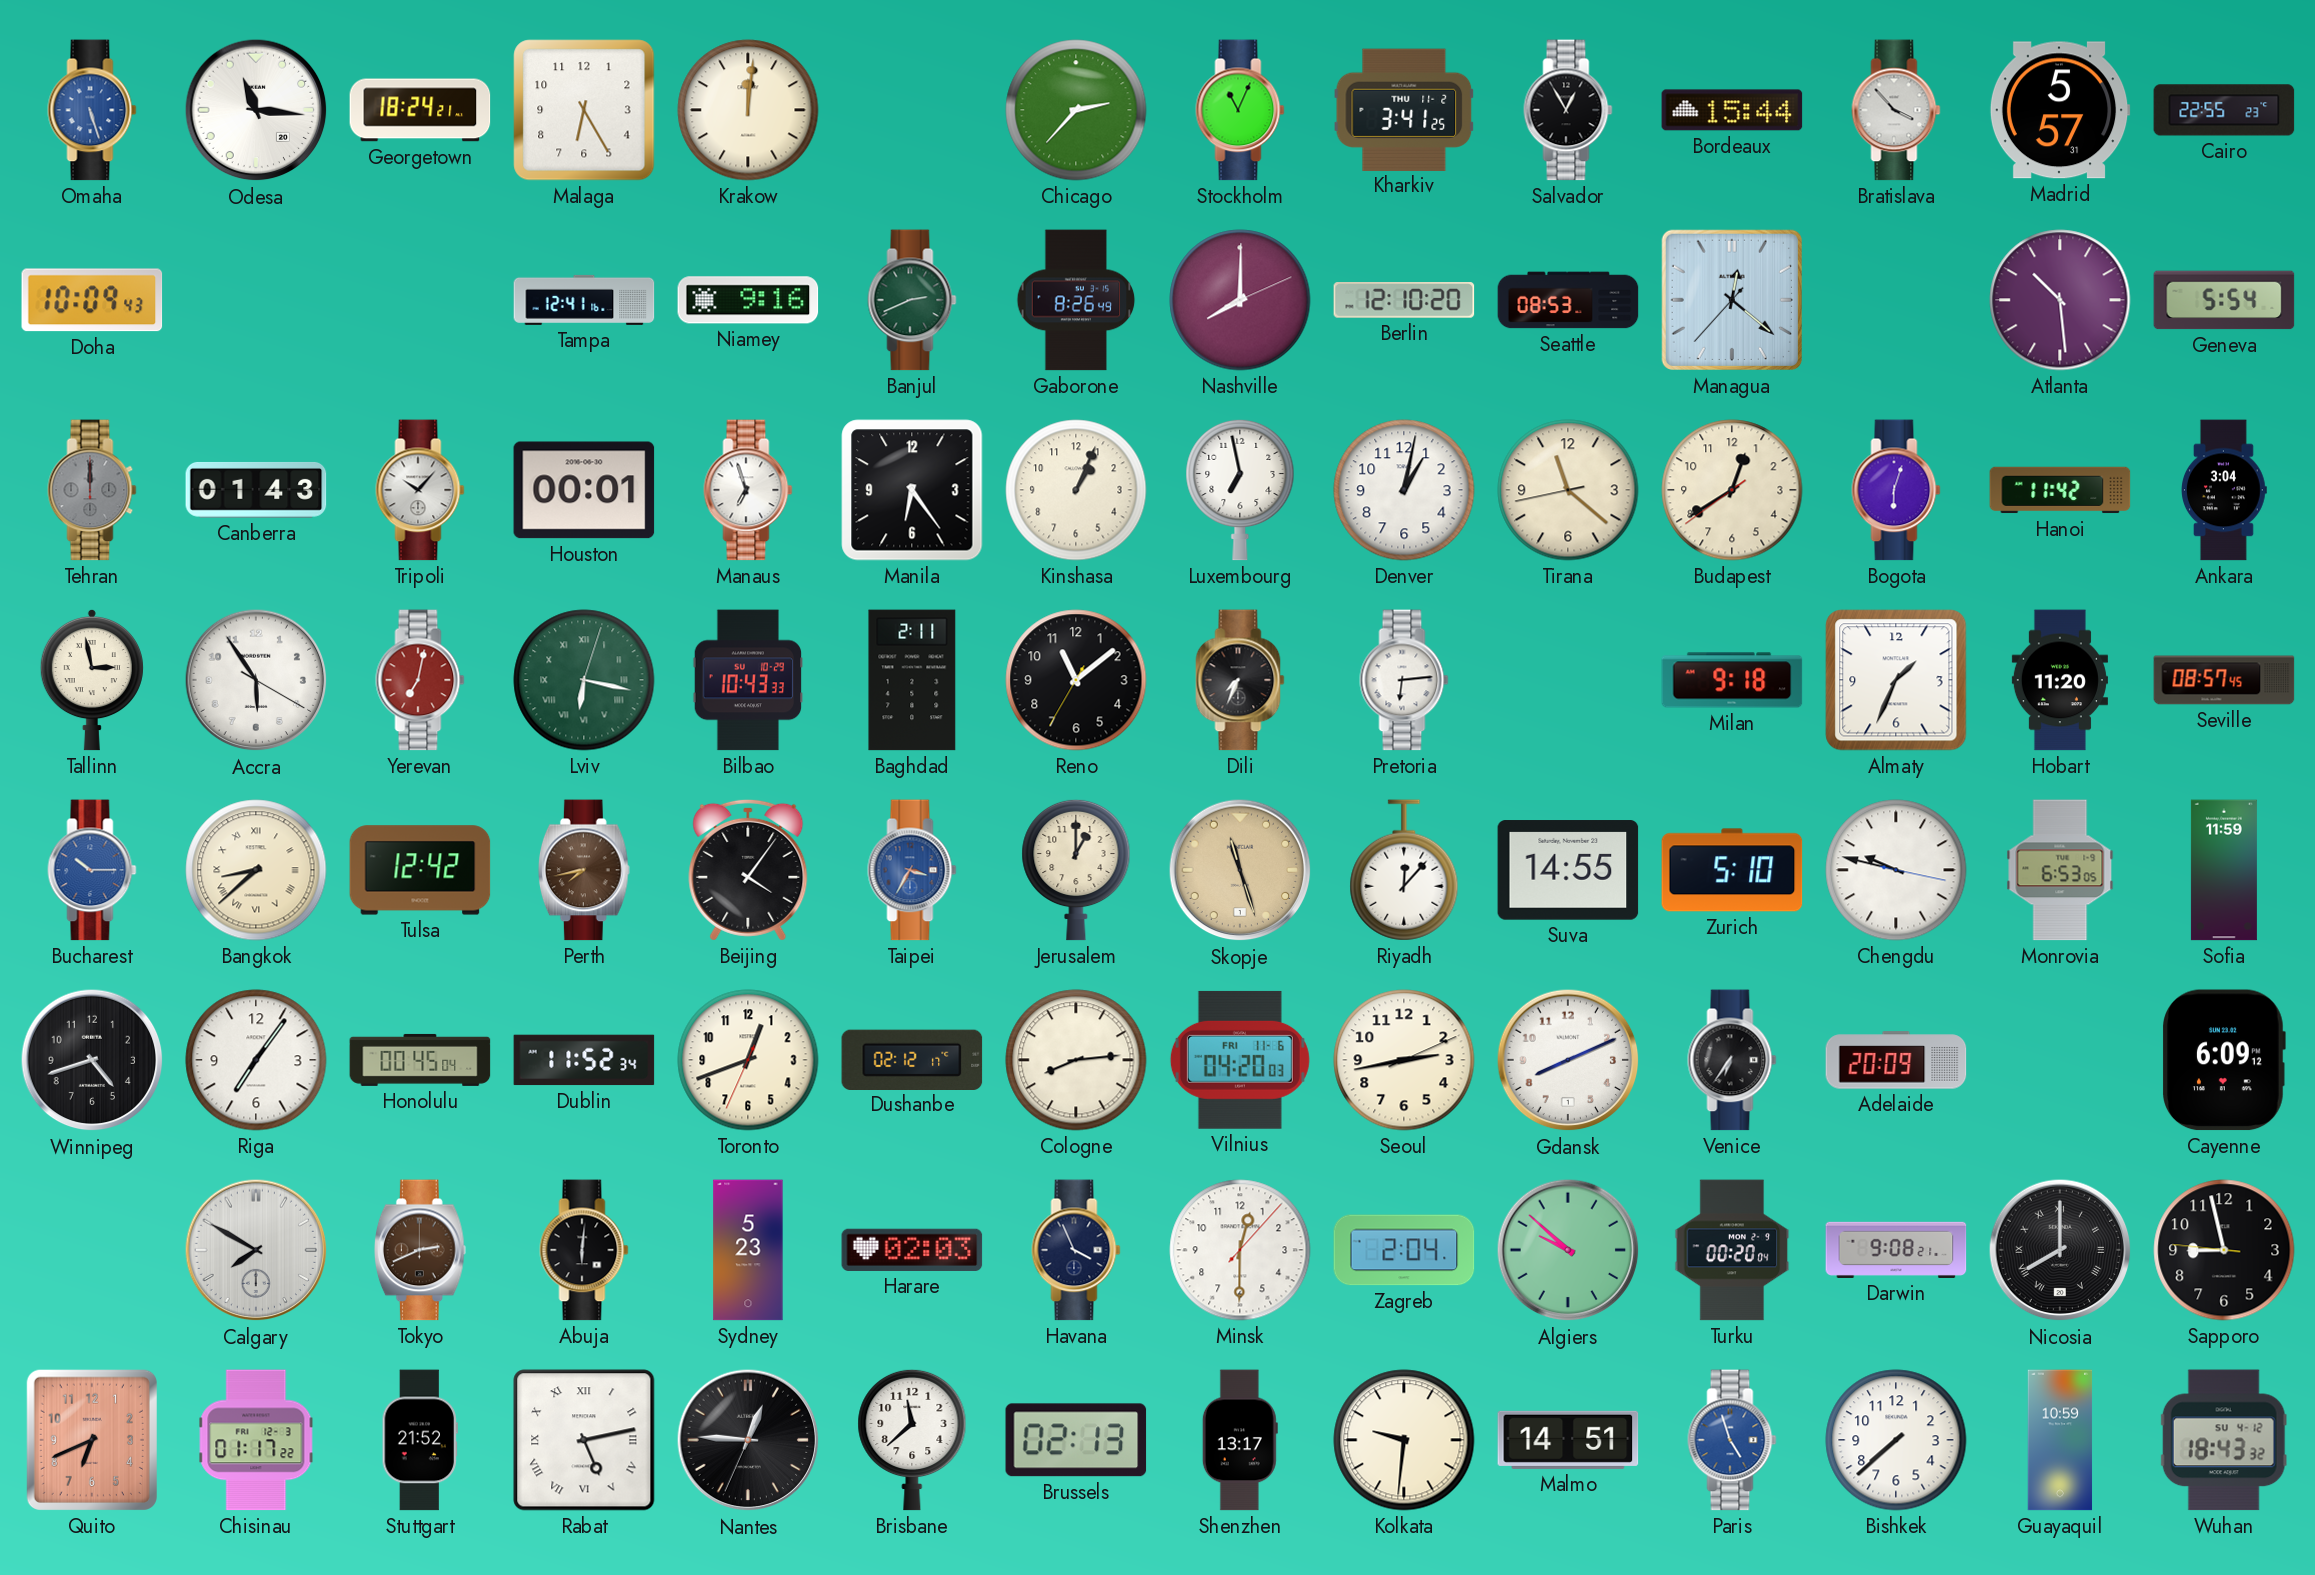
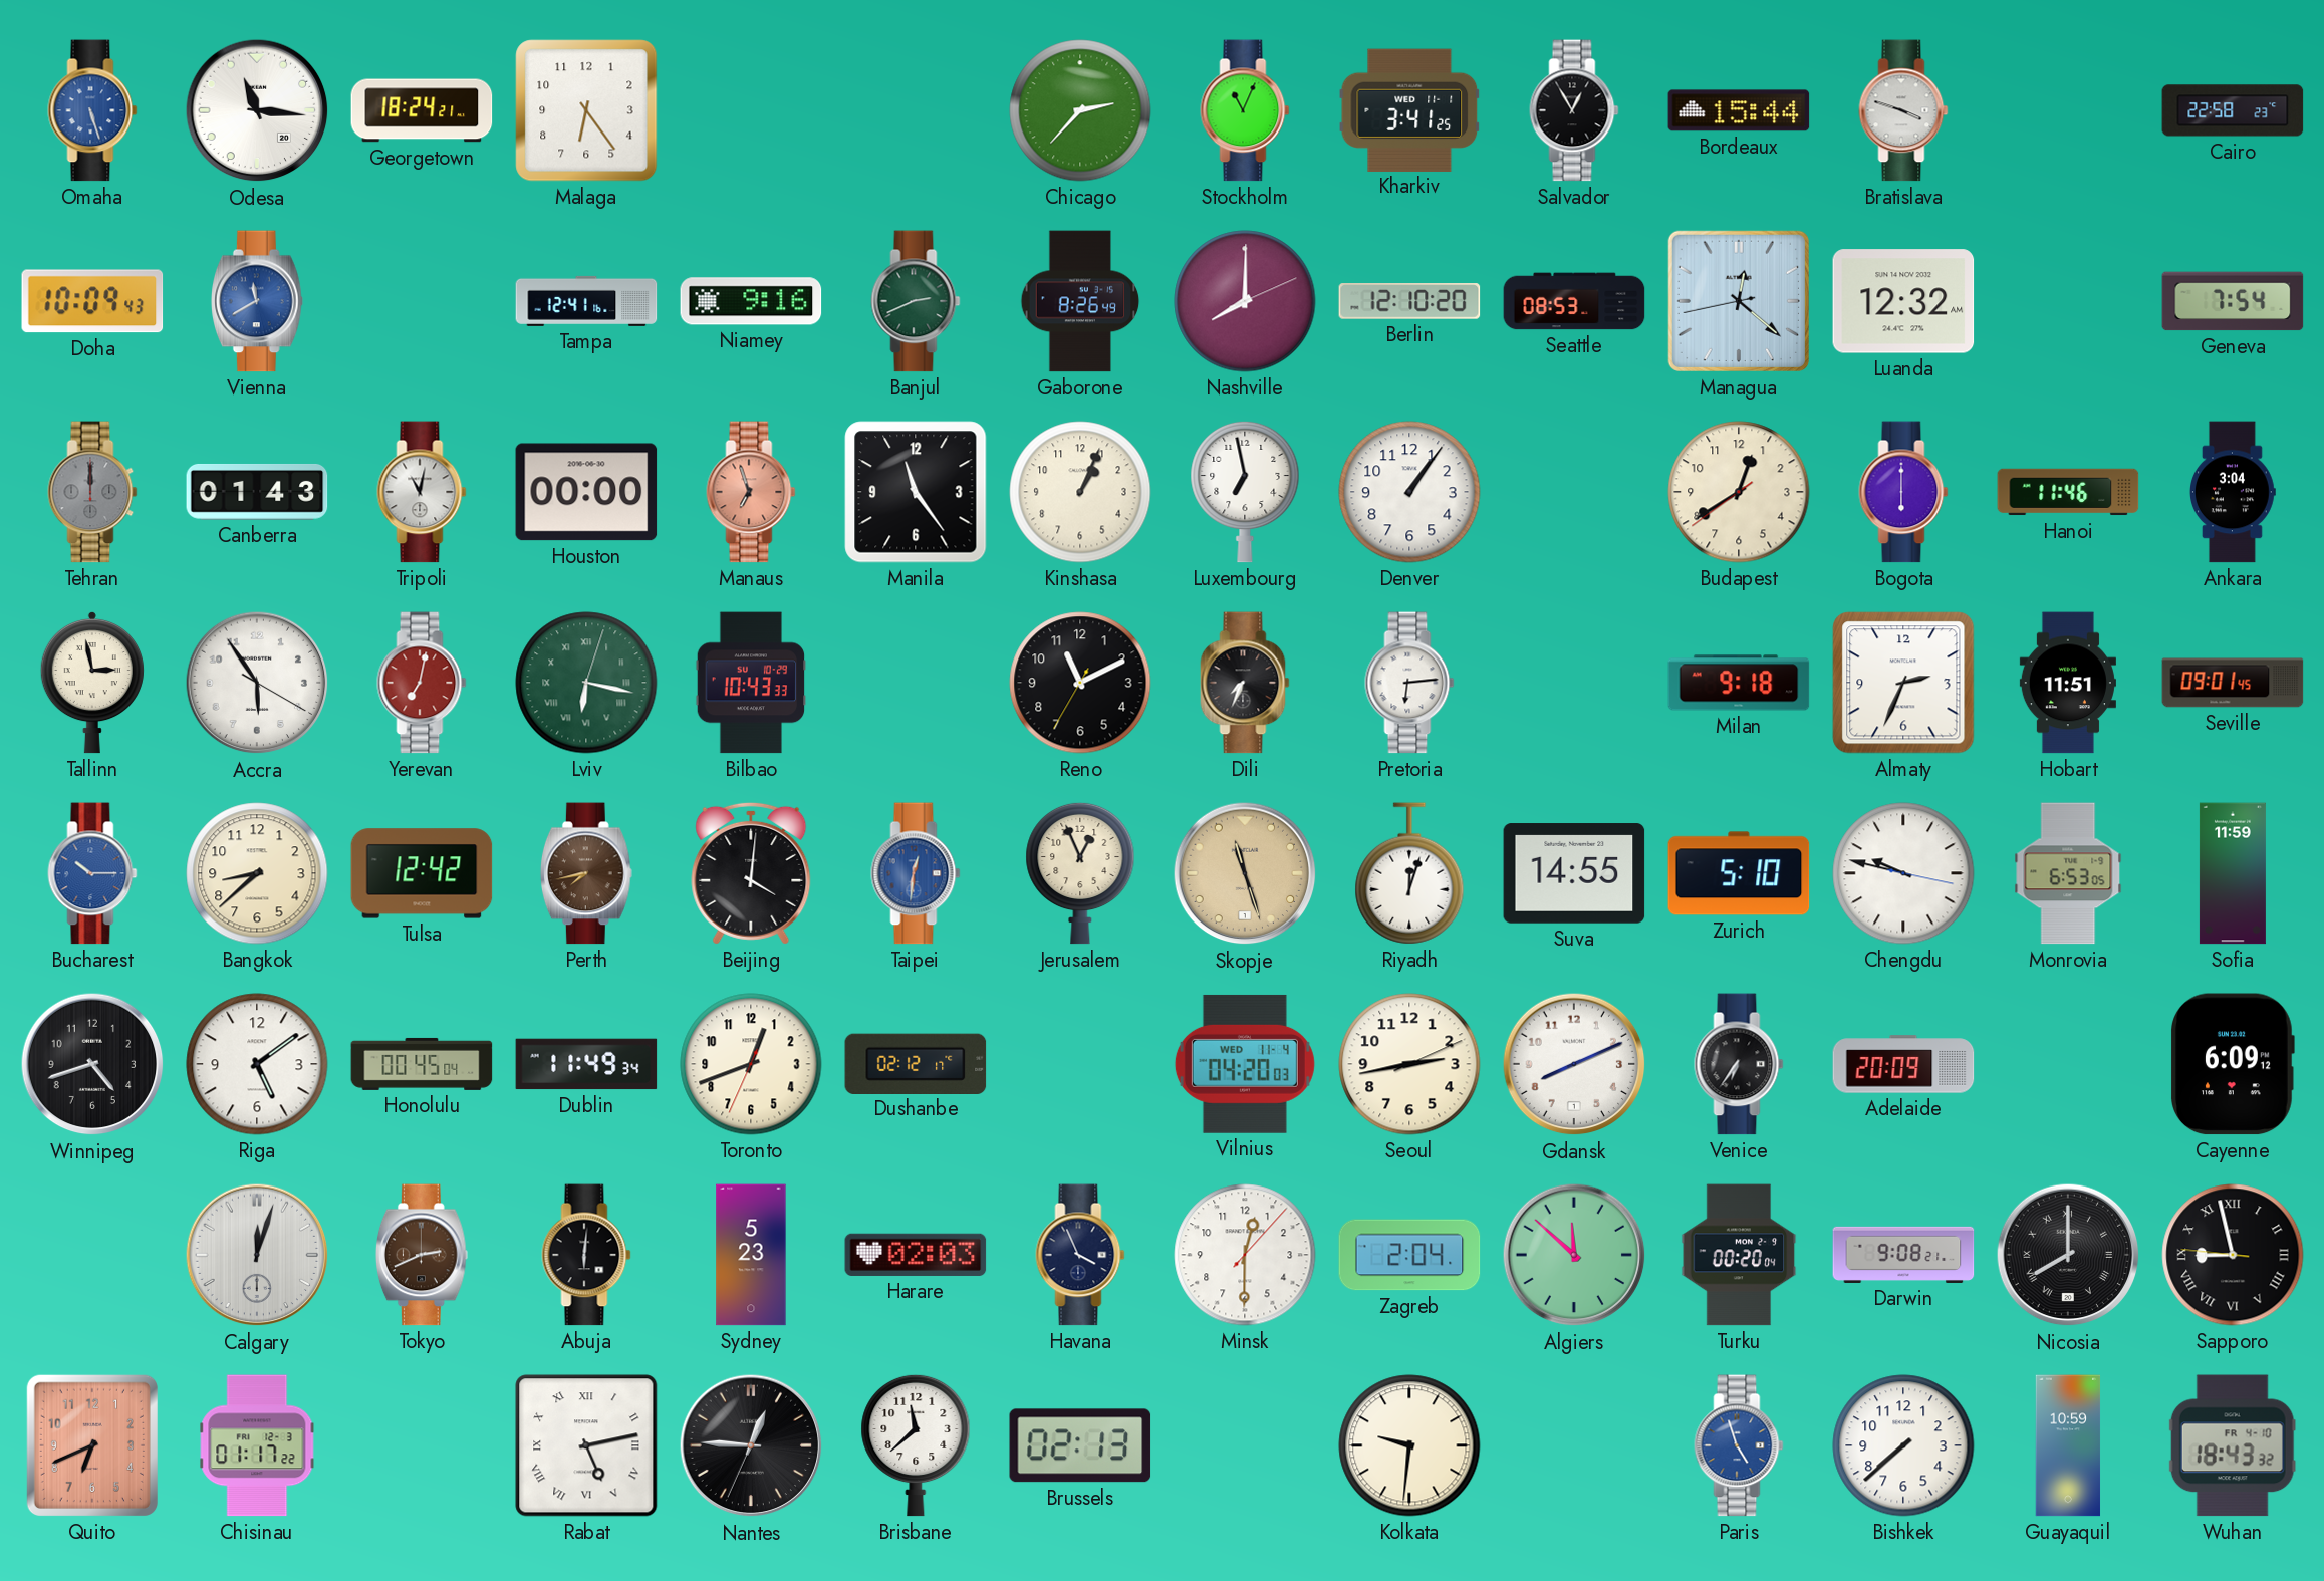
Malaga: 6:25 -> 6:24
Krakow: 12:01 -> none
Kharkiv date: THU 11-2 -> WED 11-1
Bratislava: 3:53 -> 3:48
Madrid: 5:57 -> none
Cairo: 22:55 -> 22:58
Vienna: none -> 11:40
Managua: 12:21:37 -> 12:21:43
Luanda: none -> 12:32
Atlanta: 10:29 -> none
Geneva: 5:54 -> 7:54
Tripoli: 10:07 -> 11:02
Houston: 00:01 -> 00:00
Manaus dial: white -> salmon
Manila: 6:24 -> 11:24
Denver: 1:02 -> 1:06
Tirana: 11:21 -> none
Bogota: 6:03 -> 6:00
Hanoi: 11:42 -> 11:46
Baghdad: 2:11 -> none
Reno: 11:08 -> 11:10
Almaty: 1:34 -> 2:34
Hobart: 11:20 -> 11:51
Seville: 08:57 -> 09:01
Bangkok numerals: Roman -> Arabic
Beijing: 4:06 -> 4:01
Taipei: 3:35 -> 12:31
Jerusalem: 1:00 -> 12:56
Riyadh: 12:07 -> 12:03
Riga: 7:06 -> 5:09
Dublin: 11:52 -> 11:49
Cologne: 8:14 -> none
Vilnius date: FRI 11-6 -> WED 11-4
Calgary: 7:50 -> 12:03
Algiers: 9:52 -> 11:52
Sapporo numerals: Arabic -> Roman
Stuttgart: 21:52 -> none
Shenzhen: 13:17 -> none
Malmo: 14:51 -> none
Wuhan date: SU 4-12 -> FR 4-10
